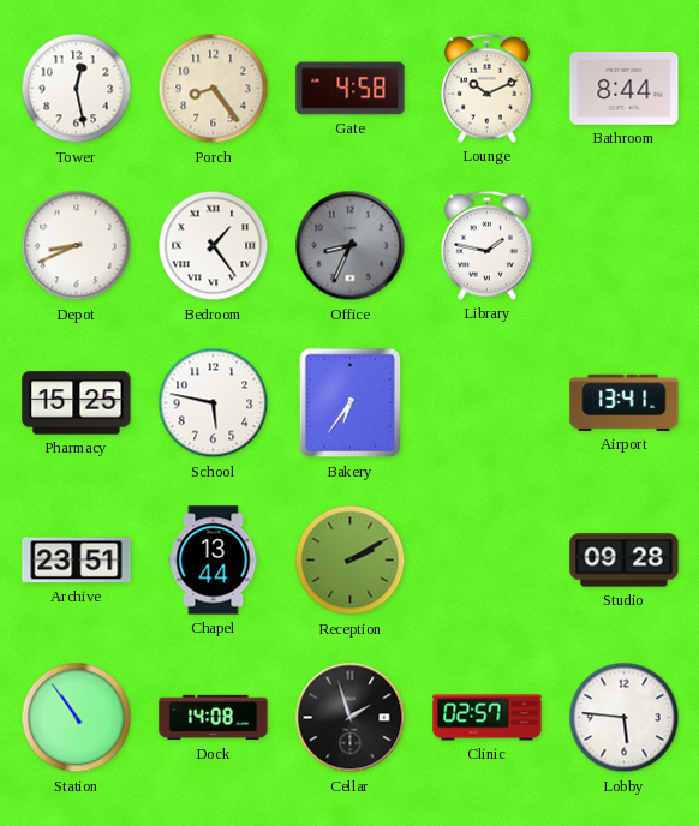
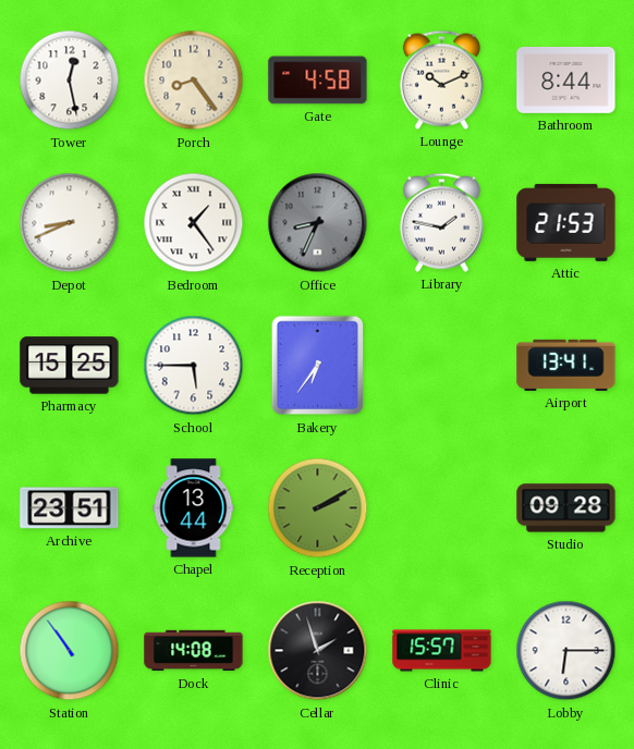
Attic: none -> 21:53
School: 5:47 -> 5:45
Clinic: 02:57 -> 15:57
Lobby: 5:46 -> 6:15
